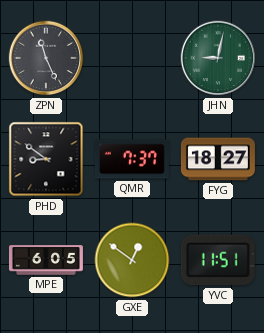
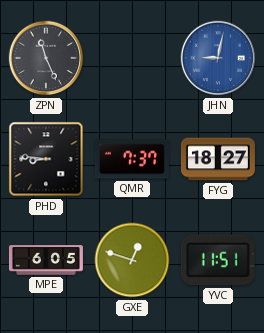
JHN dial: green -> blue
PHD: 8:51 -> 8:46
GXE: 12:51 -> 12:48
